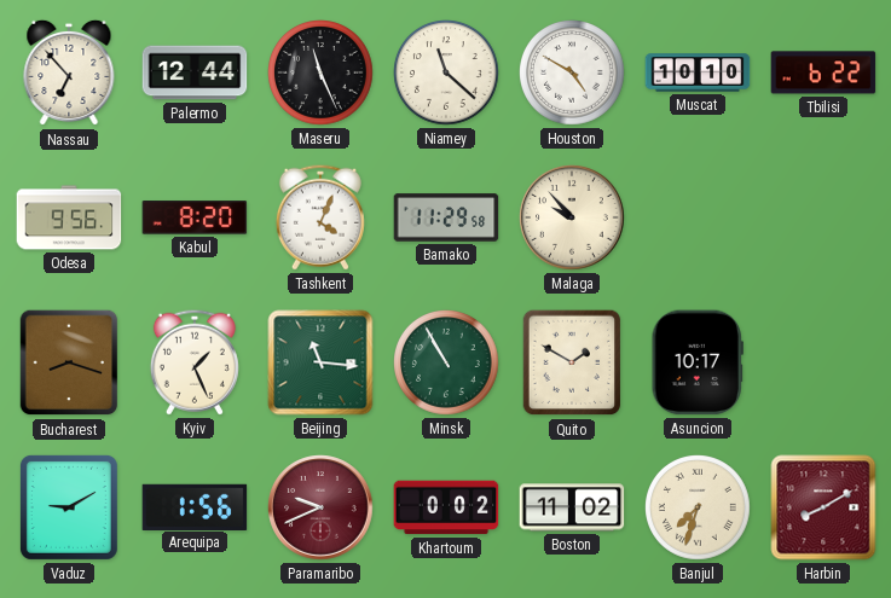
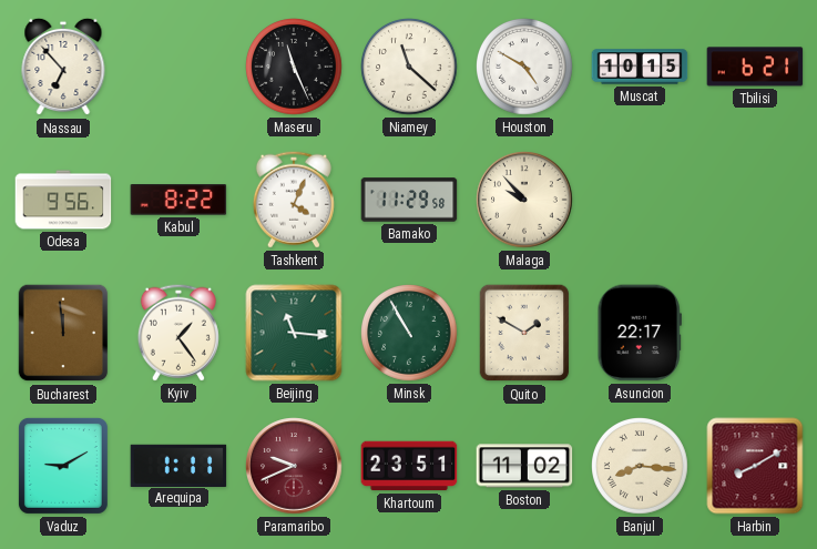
Palermo: 12:44 -> none
Muscat: 10:10 -> 10:15
Tbilisi: 6:22 -> 6:21
Kabul: 8:20 -> 8:22
Bucharest: 8:18 -> 11:59
Kyiv: 1:26 -> 1:24
Asuncion: 10:17 -> 22:17
Arequipa: 1:56 -> 1:11
Khartoum: 0:02 -> 23:51
Banjul: 7:33 -> 8:16
